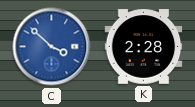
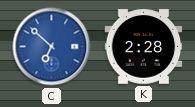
C: 3:52 -> 6:52
